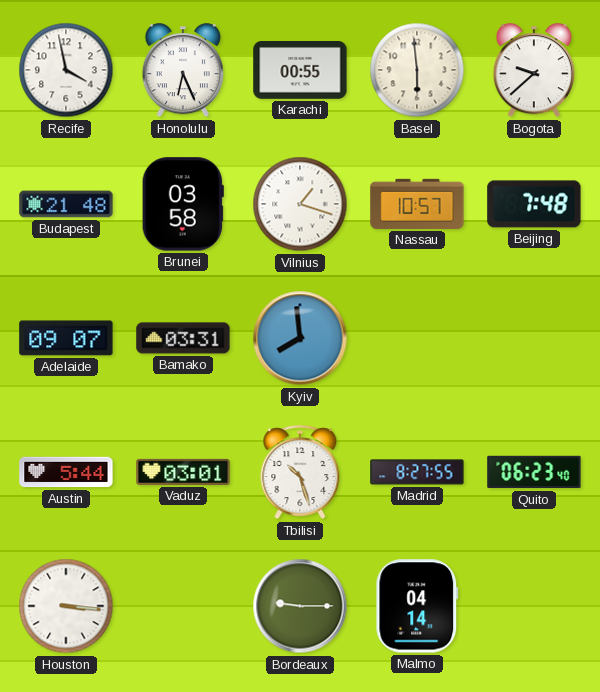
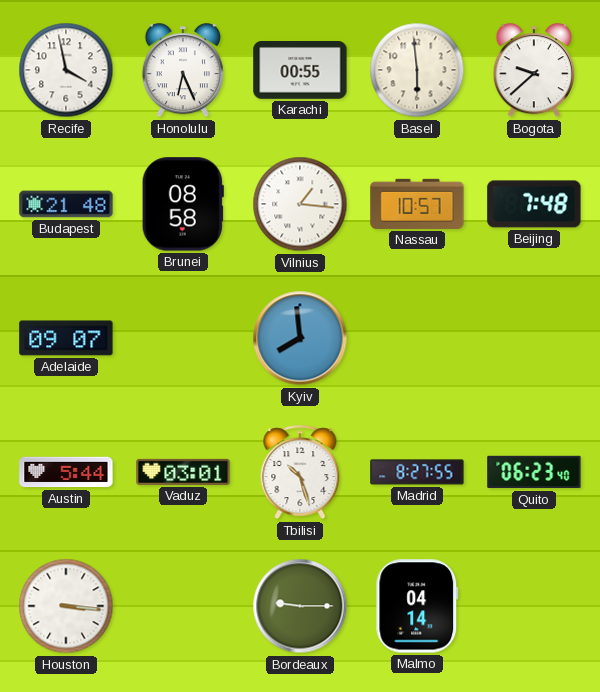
Brunei: 03:58 -> 08:58
Vilnius: 1:18 -> 1:16
Bamako: 03:31 -> none
